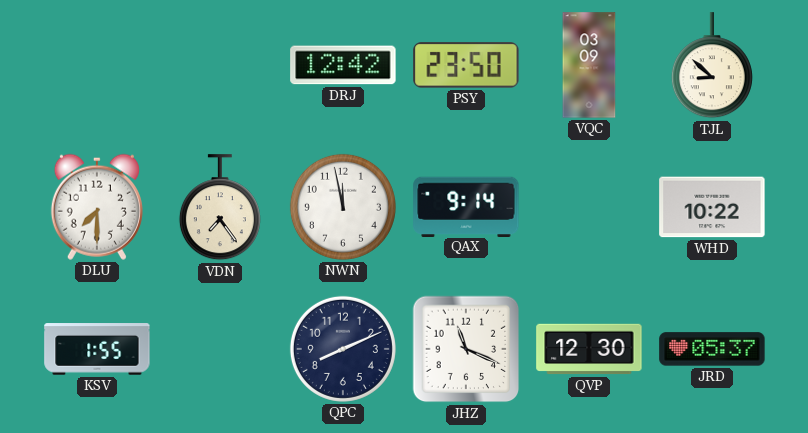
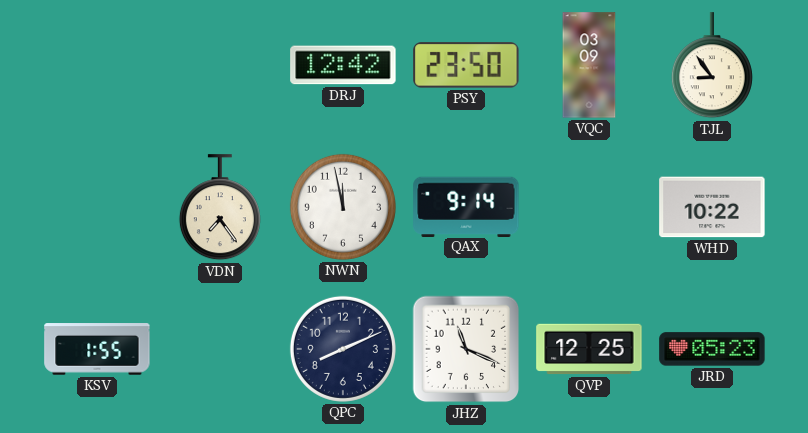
TJL: 8:52 -> 8:54
DLU: 7:30 -> none
QVP: 12:30 -> 12:25
JRD: 05:37 -> 05:23
